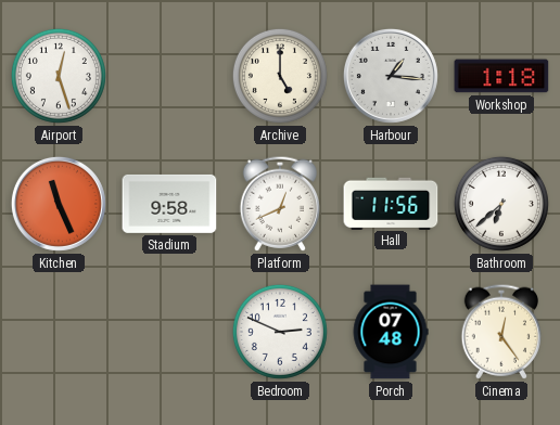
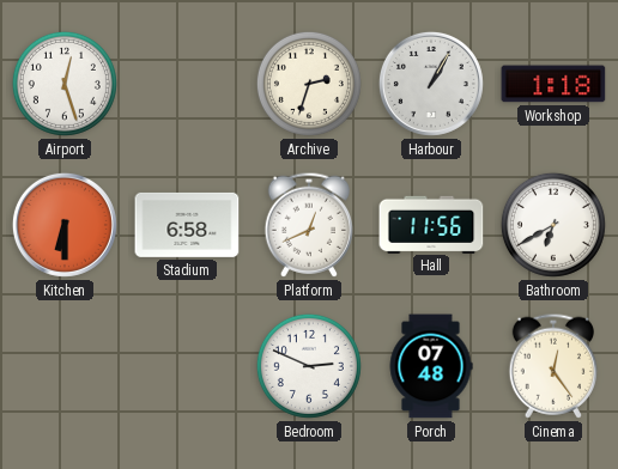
Archive: 5:00 -> 2:33
Harbour: 1:16 -> 1:05
Kitchen: 11:26 -> 6:30
Stadium: 9:58 -> 6:58
Bathroom: 6:38 -> 6:40
